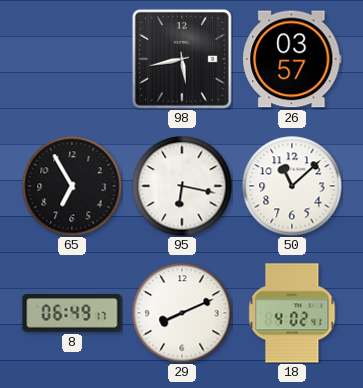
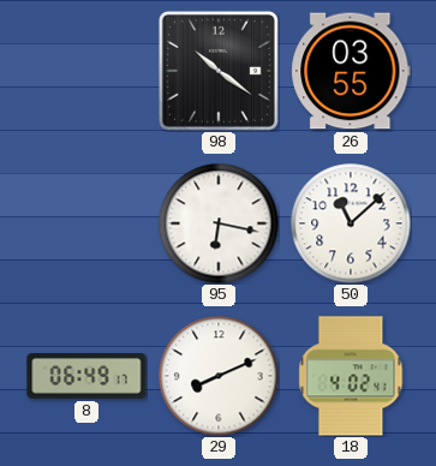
98: 5:43 -> 10:21
26: 03:57 -> 03:55
65: 6:55 -> none
